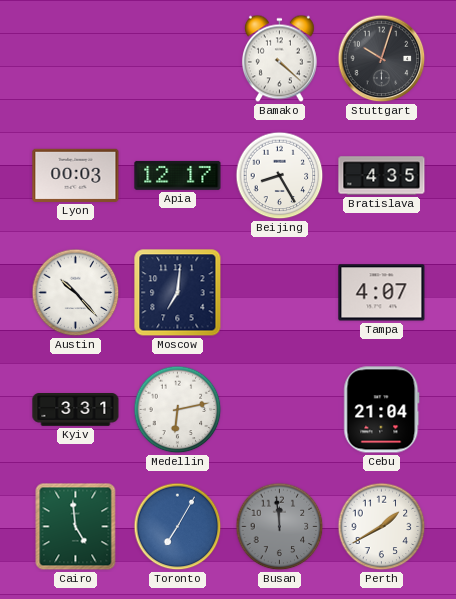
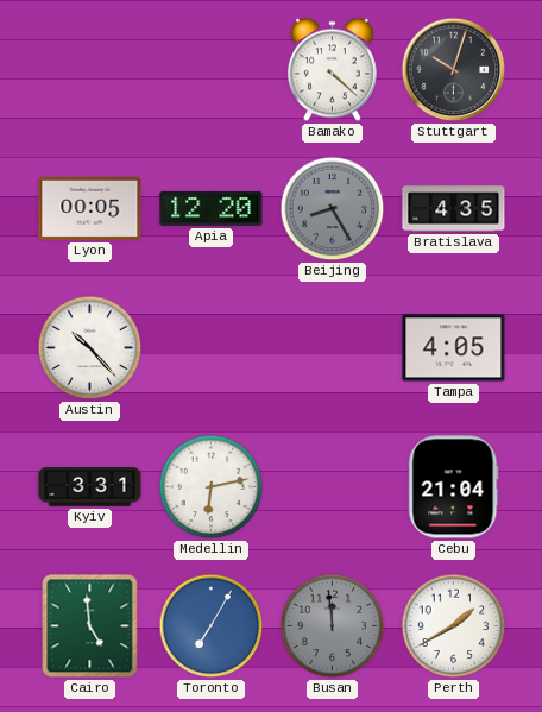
Lyon: 00:03 -> 00:05
Apia: 12:17 -> 12:20
Beijing dial: white -> grey
Moscow: 7:01 -> none
Tampa: 4:07 -> 4:05
